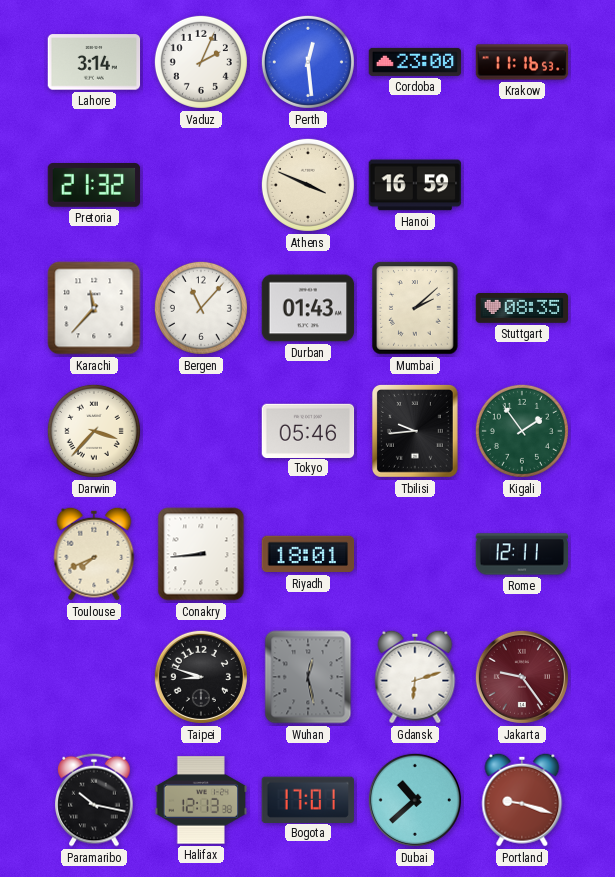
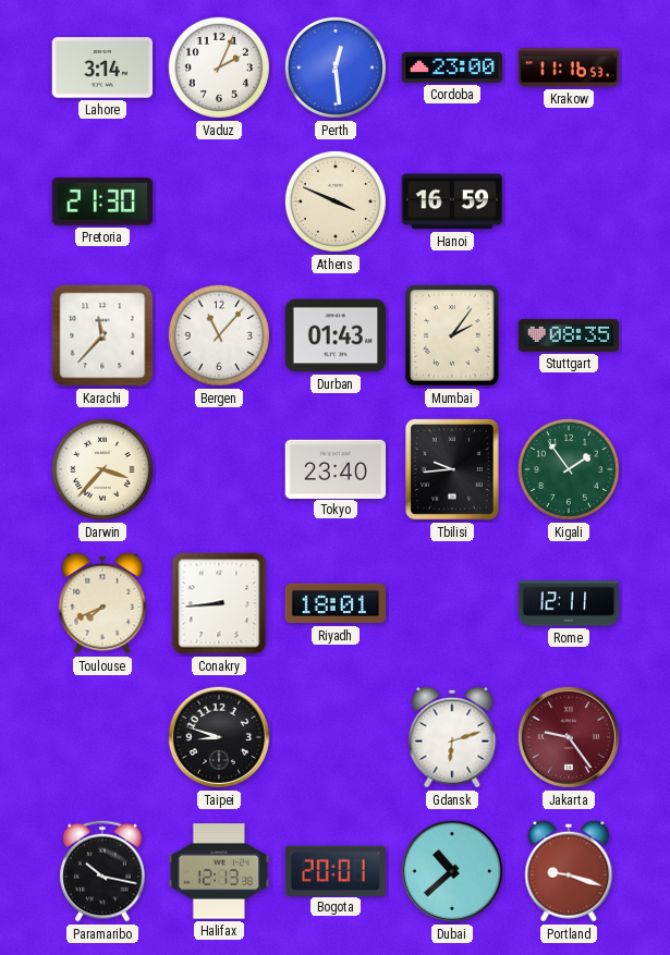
Pretoria: 21:32 -> 21:30
Mumbai: 2:08 -> 2:06
Tokyo: 05:46 -> 23:40
Wuhan: 12:28 -> none
Bogota: 17:01 -> 20:01
